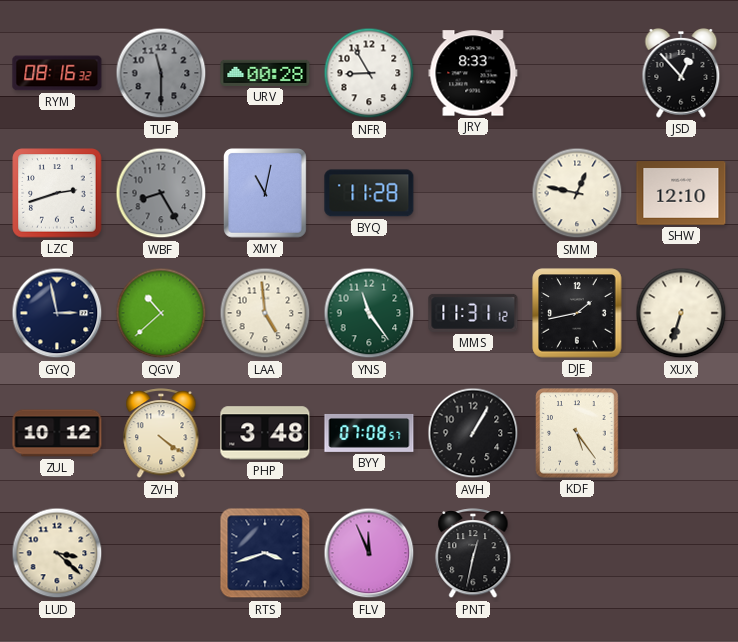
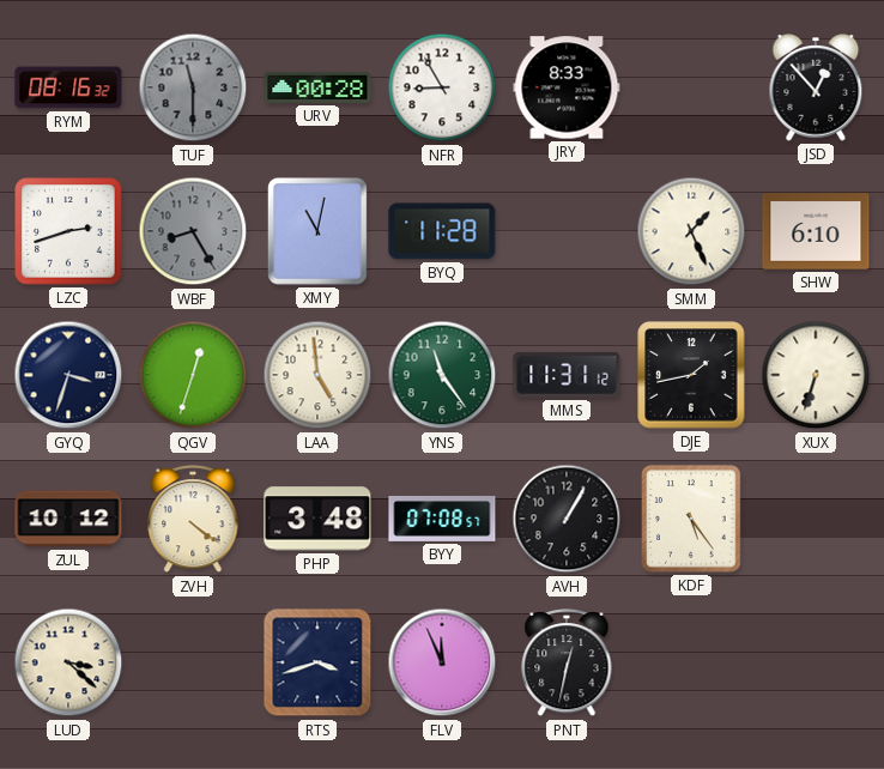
SMM: 12:47 -> 1:26
SHW: 12:10 -> 6:10
GYQ: 2:58 -> 3:33
QGV: 10:38 -> 12:33
